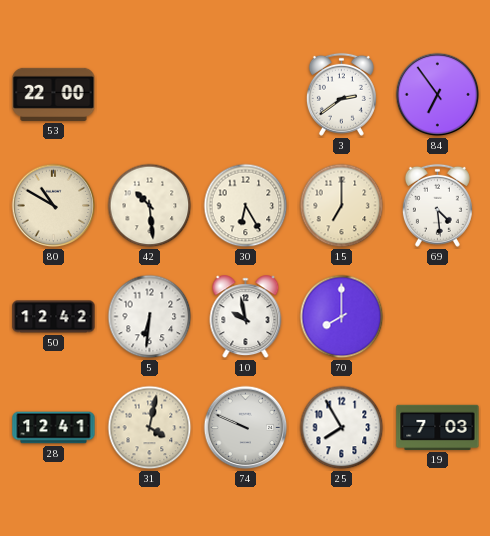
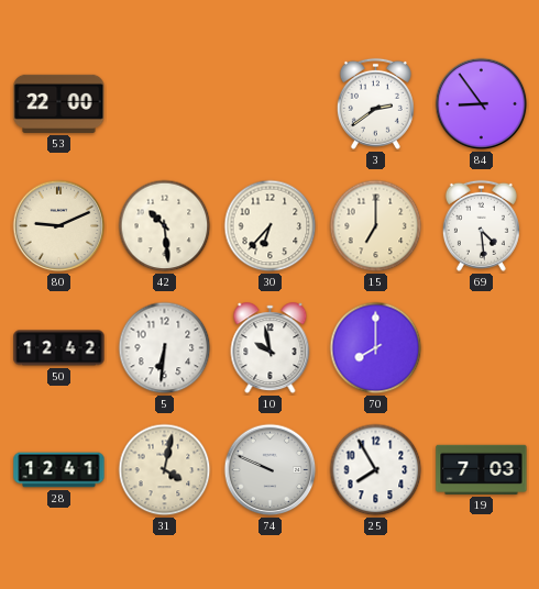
84: 6:54 -> 8:54
80: 10:50 -> 9:11
30: 6:25 -> 6:37
